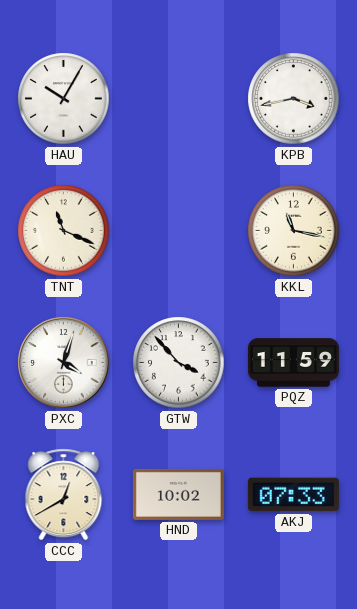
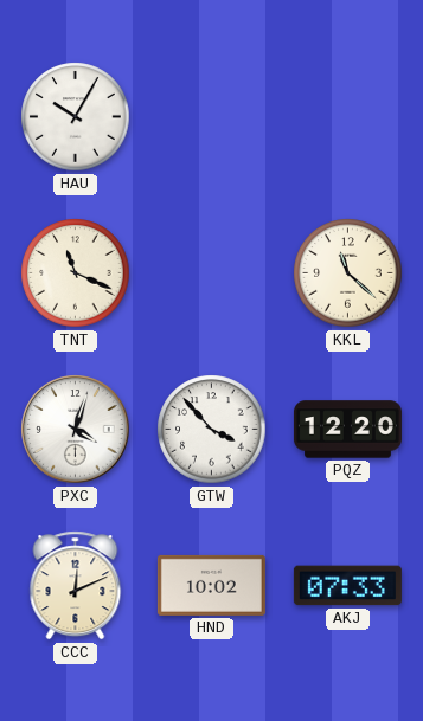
KPB: 3:43 -> none
KKL: 11:17 -> 11:22
PQZ: 11:59 -> 12:20
CCC: 12:40 -> 12:11
